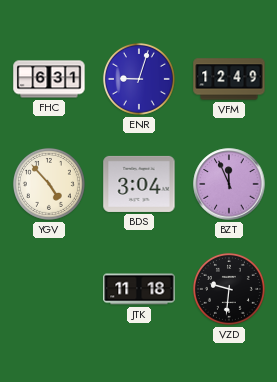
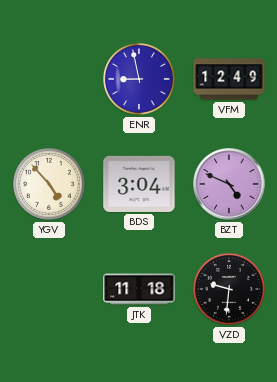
FHC: 6:31 -> none
ENR: 9:03 -> 8:58
BZT: 11:56 -> 4:49
